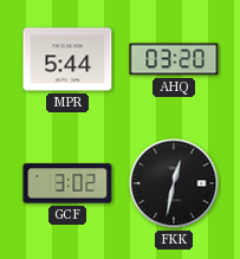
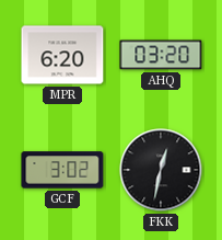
MPR: 5:44 -> 6:20
